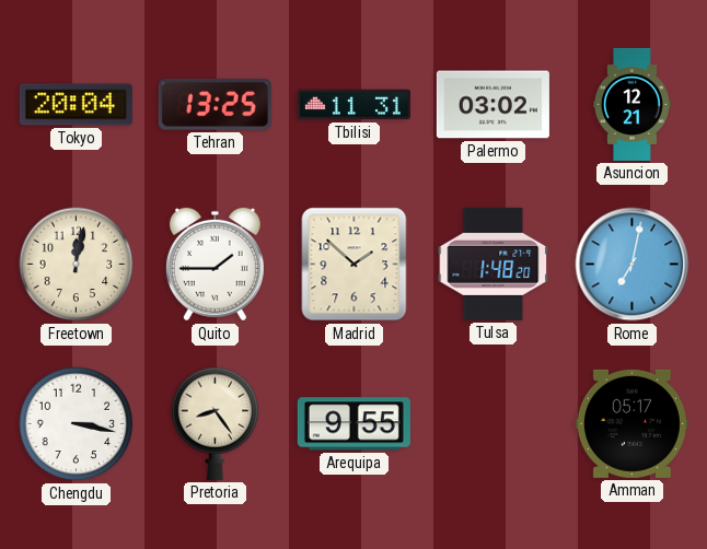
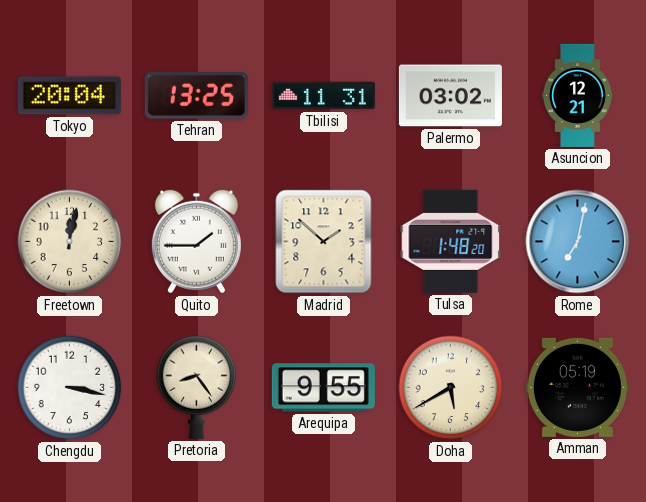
Doha: none -> 5:40
Amman: 05:17 -> 05:19
